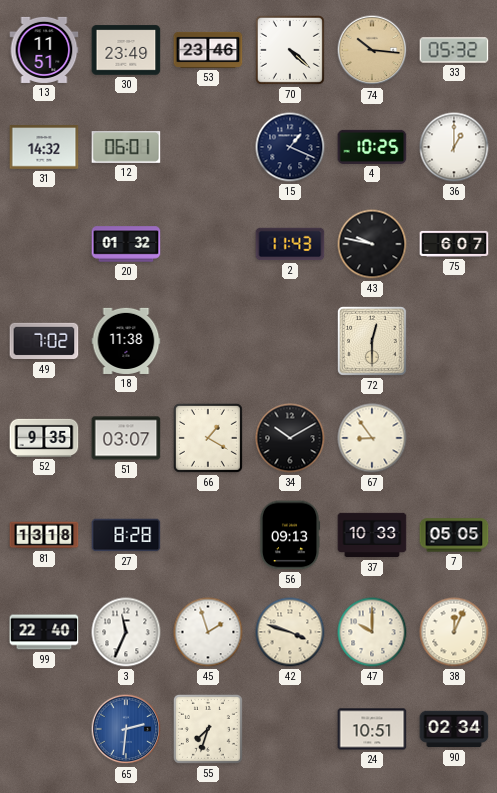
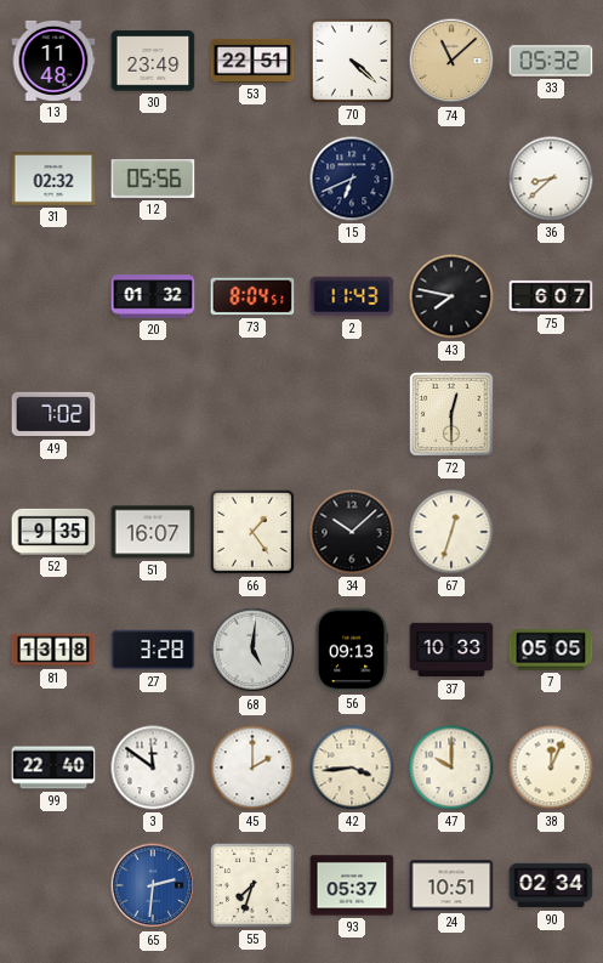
13: 11:51 -> 11:48
53: 23:46 -> 22:51
74: 10:16 -> 11:08
31: 14:32 -> 02:32
12: 06:01 -> 05:56
15: 1:19 -> 6:41
4: 10:25 -> none
36: 1:00 -> 8:38
73: none -> 8:04
43: 9:47 -> 7:47
18: 11:38 -> none
51: 03:07 -> 16:07
66: 1:20 -> 1:24
34: 10:10 -> 10:08
67: 8:54 -> 12:33
27: 8:28 -> 3:28
68: none -> 5:01
3: 11:34 -> 11:51
45: 1:57 -> 2:00
42: 3:48 -> 3:44
93: none -> 05:37
